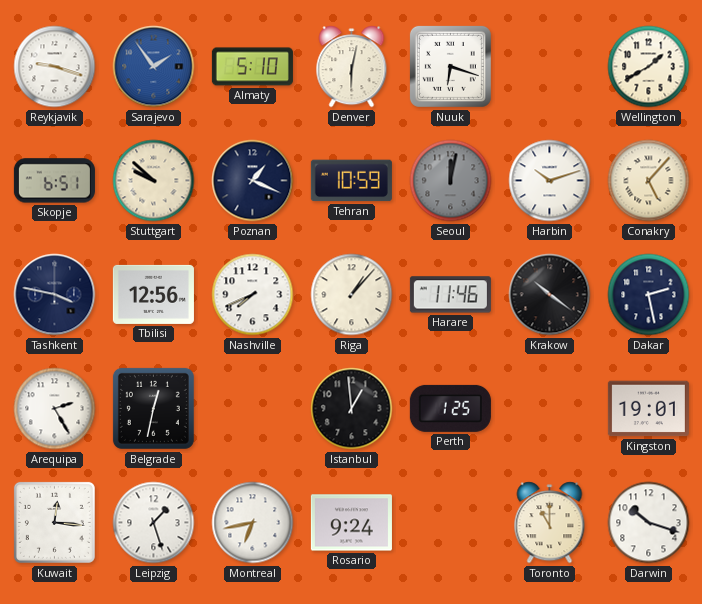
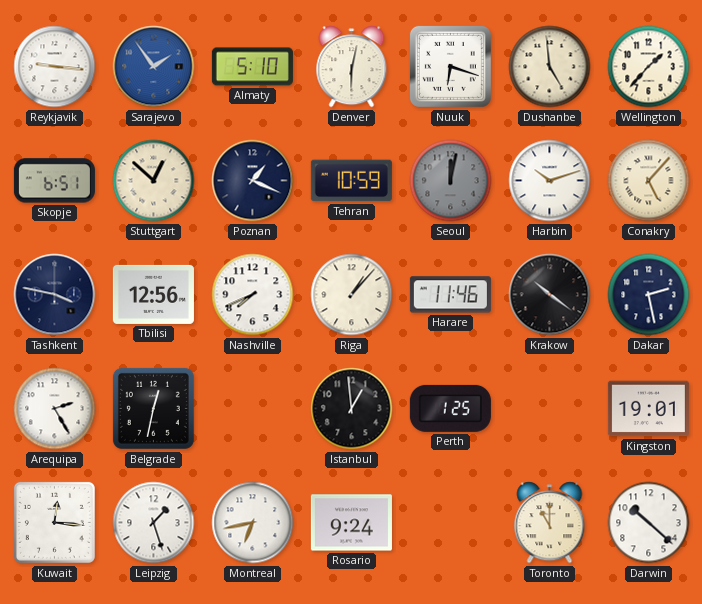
Reykjavik: 9:18 -> 9:16
Dushanbe: none -> 4:59
Wellington: 1:40 -> 1:37
Stuttgart: 9:52 -> 12:52
Darwin: 10:18 -> 10:22
